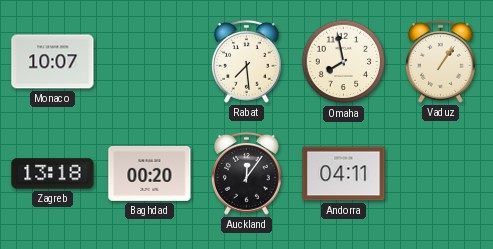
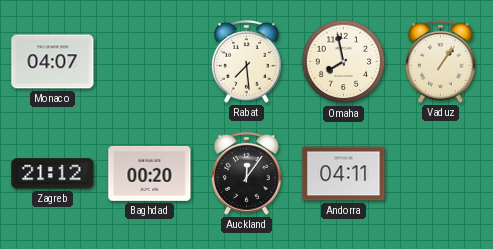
Monaco: 10:07 -> 04:07
Zagreb: 13:18 -> 21:12
